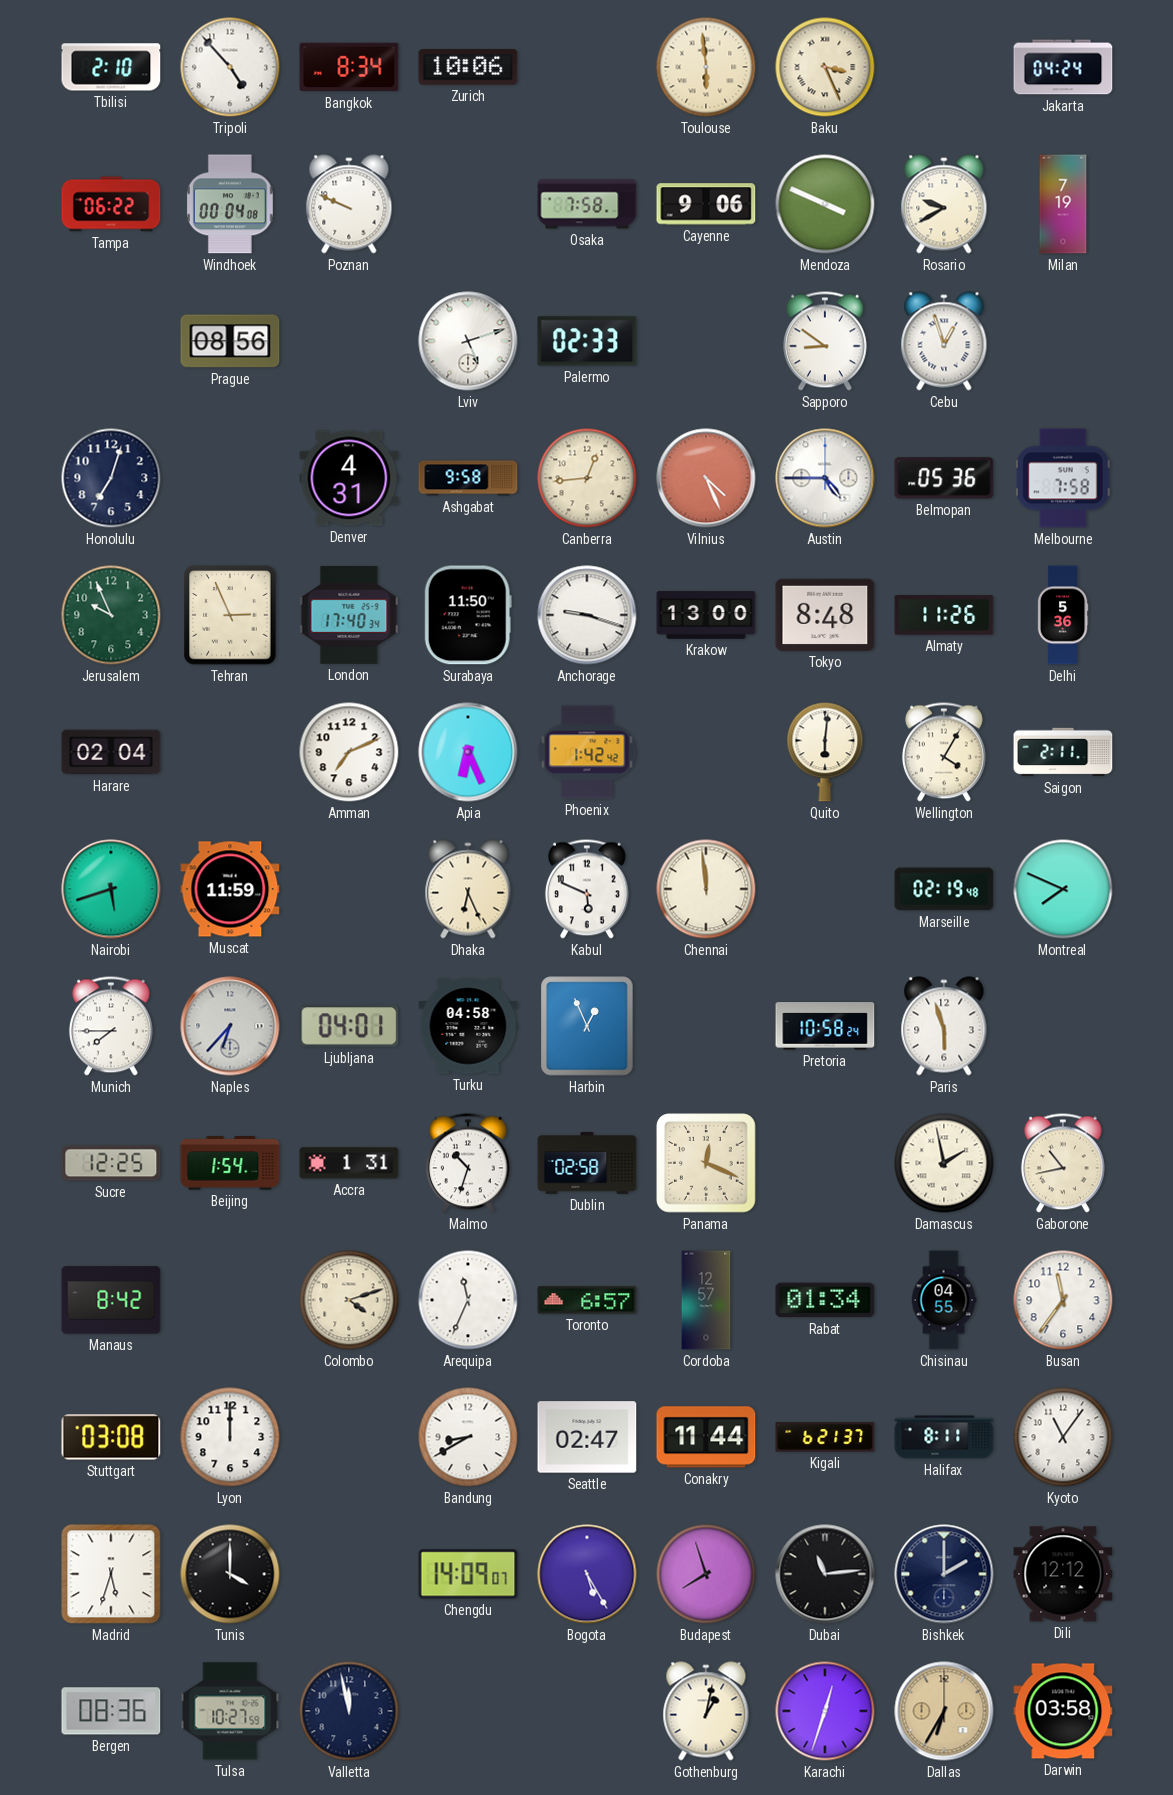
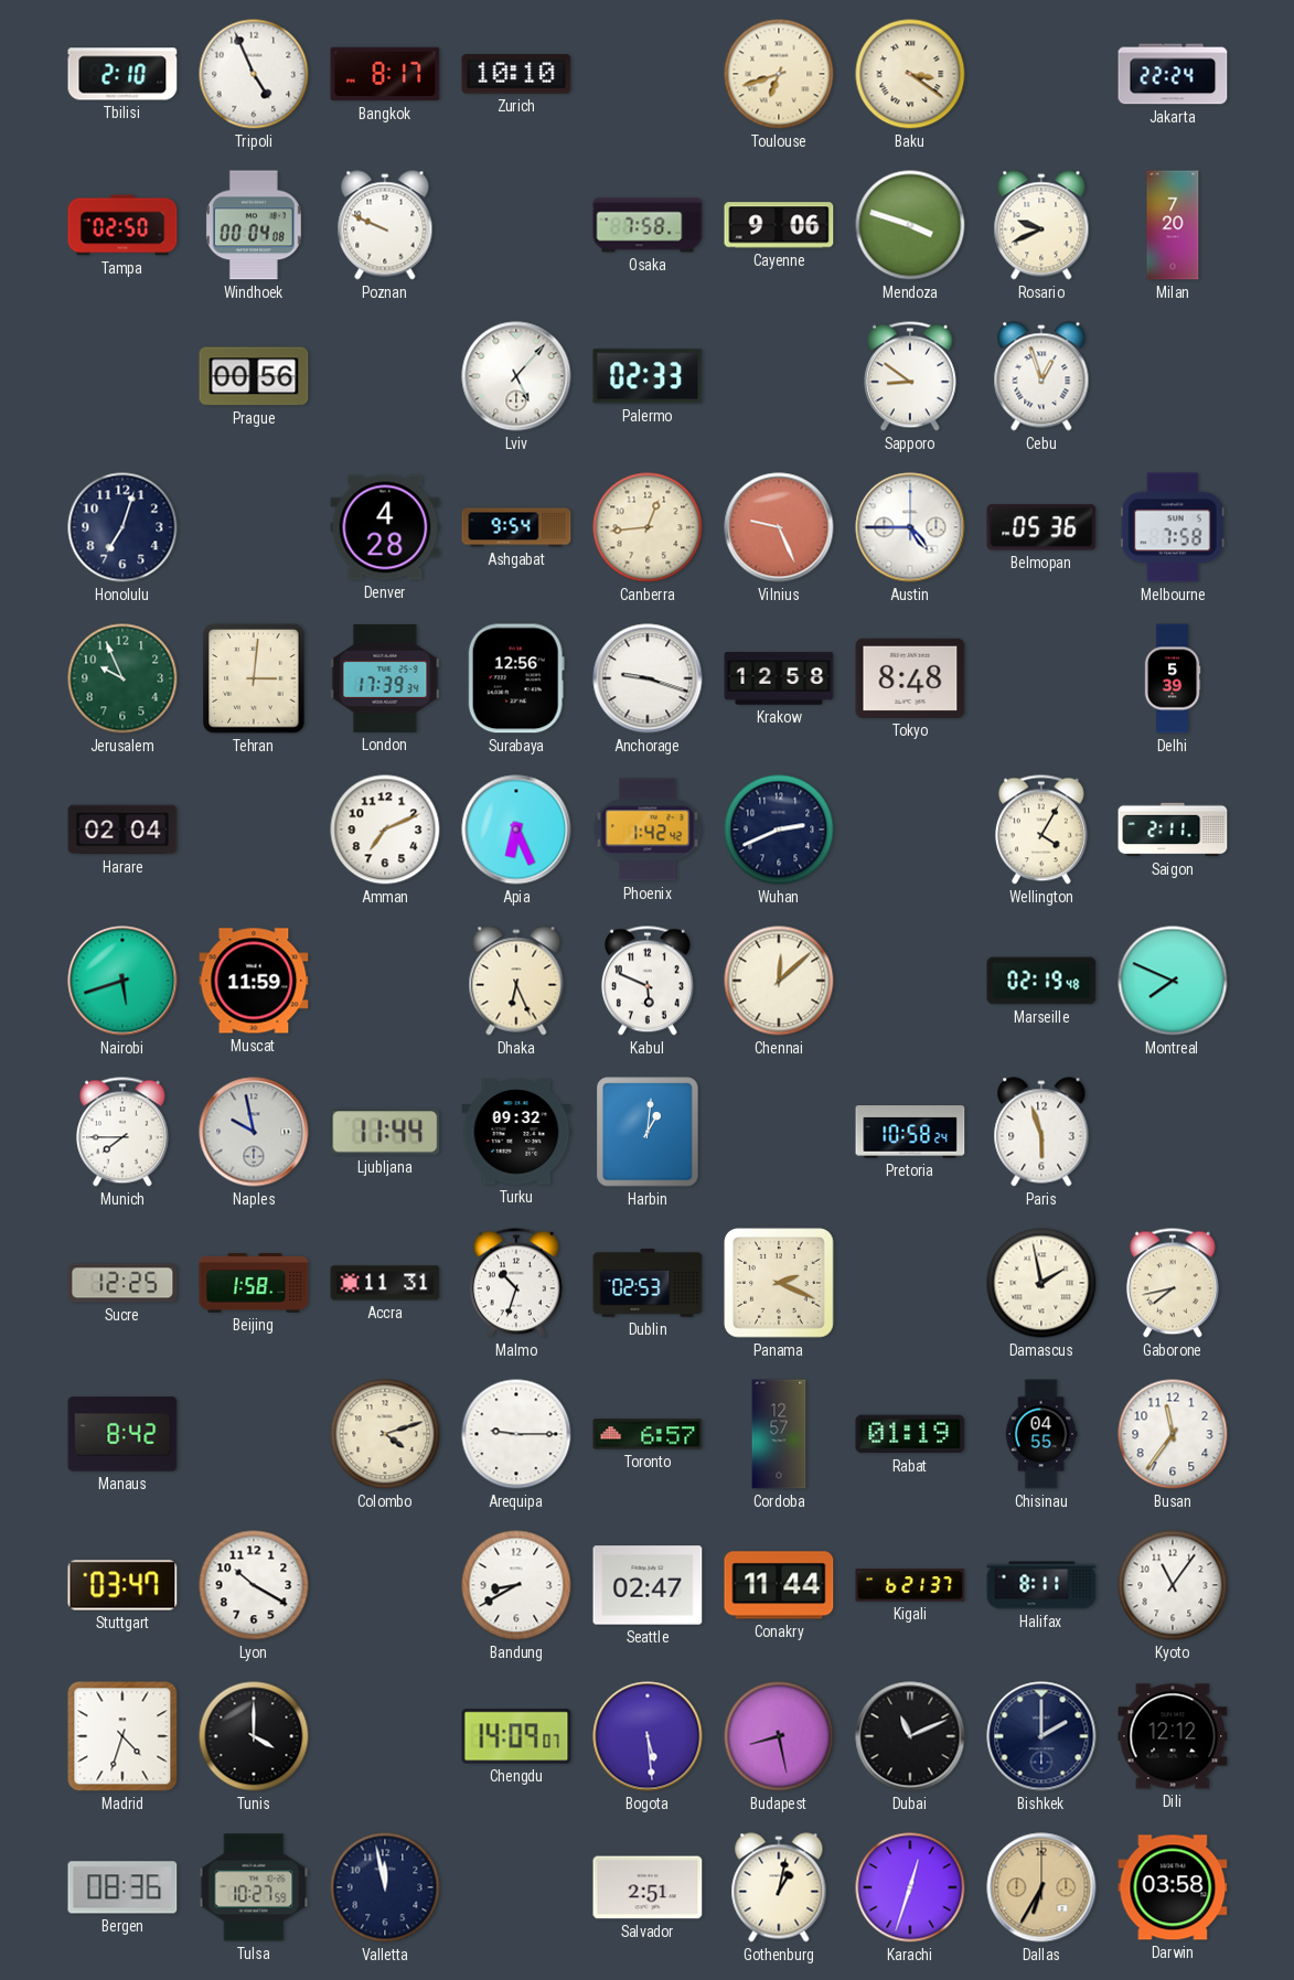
Tripoli: 4:53 -> 4:56
Bangkok: 8:34 -> 8:17
Zurich: 10:06 -> 10:10
Toulouse: 5:59 -> 6:42
Baku: 3:26 -> 3:21
Jakarta: 04:24 -> 22:24
Tampa: 06:22 -> 02:50
Mendoza: 3:49 -> 3:48
Rosario: 9:40 -> 9:41
Milan: 7:19 -> 7:20
Prague: 08:56 -> 00:56
Lviv: 5:12 -> 5:07
Denver: 4:31 -> 4:28
Ashgabat: 9:58 -> 9:54
Vilnius: 4:26 -> 9:26
Tehran: 2:56 -> 3:01
London: 17:40 -> 17:39
Surabaya: 11:50 -> 12:56
Krakow: 13:00 -> 12:58
Almaty: 11:26 -> none
Delhi: 5:36 -> 5:39
Wuhan: none -> 2:41
Quito: 6:01 -> none
Chennai: 11:59 -> 12:08
Naples: 6:37 -> 9:58
Ljubljana: 04:01 -> 11:44
Turku: 04:58 -> 09:32
Harbin: 12:56 -> 1:01
Beijing: 1:54 -> 1:58
Accra: 1:31 -> 11:31
Dublin: 02:58 -> 02:53
Panama: 12:19 -> 2:19
Gaborone: 10:43 -> 7:43
Arequipa: 11:34 -> 9:15
Rabat: 01:34 -> 01:19
Stuttgart: 03:08 -> 03:47
Lyon: 12:00 -> 10:20
Madrid: 5:33 -> 4:33
Bogota: 5:25 -> 5:29
Budapest: 7:57 -> 8:28
Dubai: 11:14 -> 11:11
Salvador: none -> 2:51
